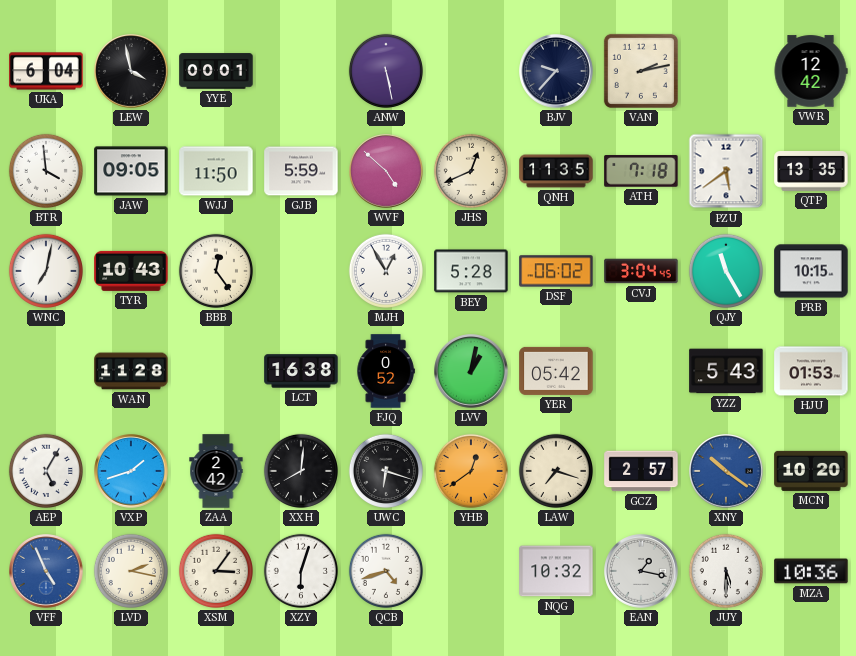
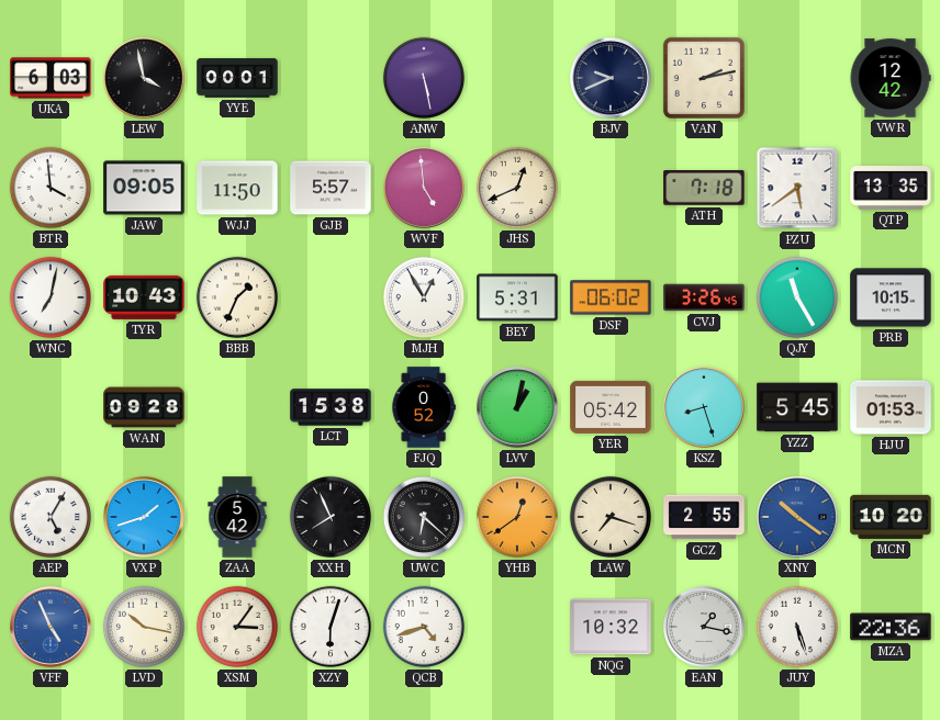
UKA: 6:04 -> 6:03
BJV: 9:37 -> 9:41
GJB: 5:59 -> 5:57
WVF: 4:52 -> 4:59
QNH: 11:35 -> none
BBB: 12:24 -> 1:34
BEY: 5:28 -> 5:31
CVJ: 3:04 -> 3:26
WAN: 11:28 -> 09:28
LCT: 16:38 -> 15:38
KSZ: none -> 8:27
YZZ: 5:43 -> 5:45
ZAA: 2:42 -> 5:42
XXH: 8:01 -> 7:56
UWC: 6:18 -> 6:22
GCZ: 2:57 -> 2:55
LVD: 2:17 -> 10:17
JUY: 5:30 -> 5:27
MZA: 10:36 -> 22:36
